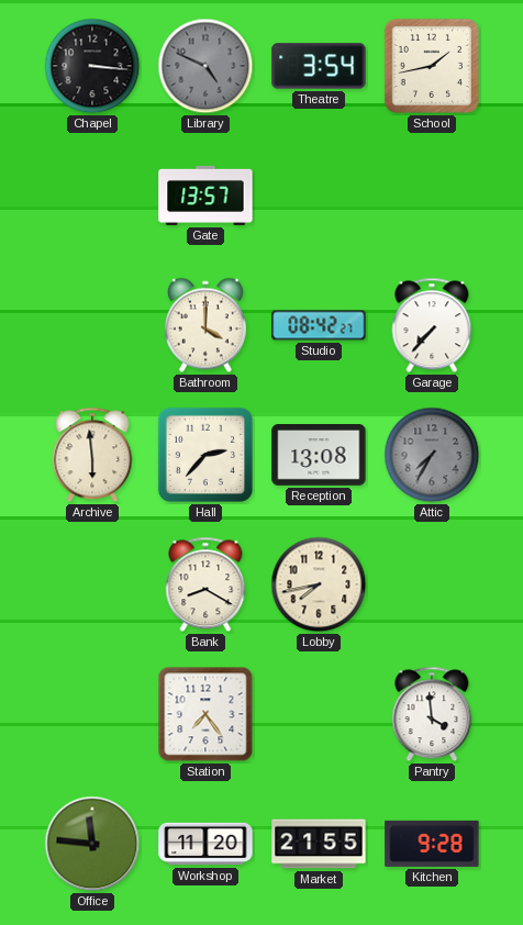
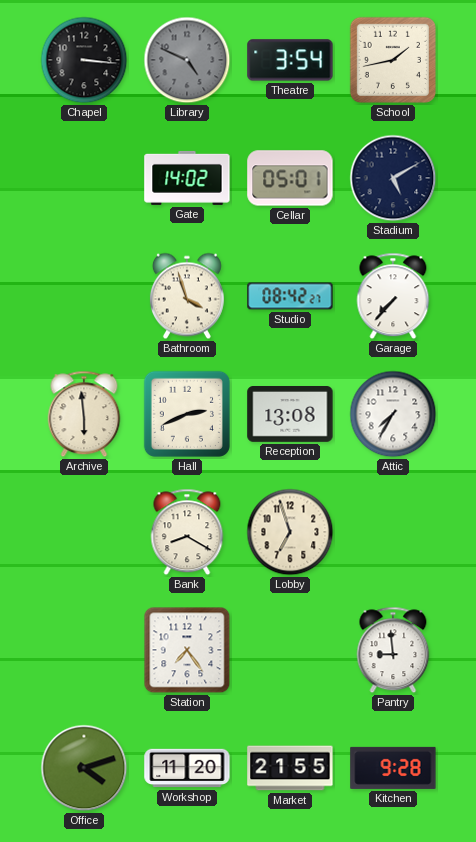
Gate: 13:57 -> 14:02
Cellar: none -> 05:01
Stadium: none -> 5:10
Bathroom: 4:00 -> 3:57
Hall: 2:37 -> 2:41
Attic dial: grey -> white
Lobby: 7:43 -> 6:57
Pantry: 3:59 -> 8:59
Office: 11:46 -> 4:12
